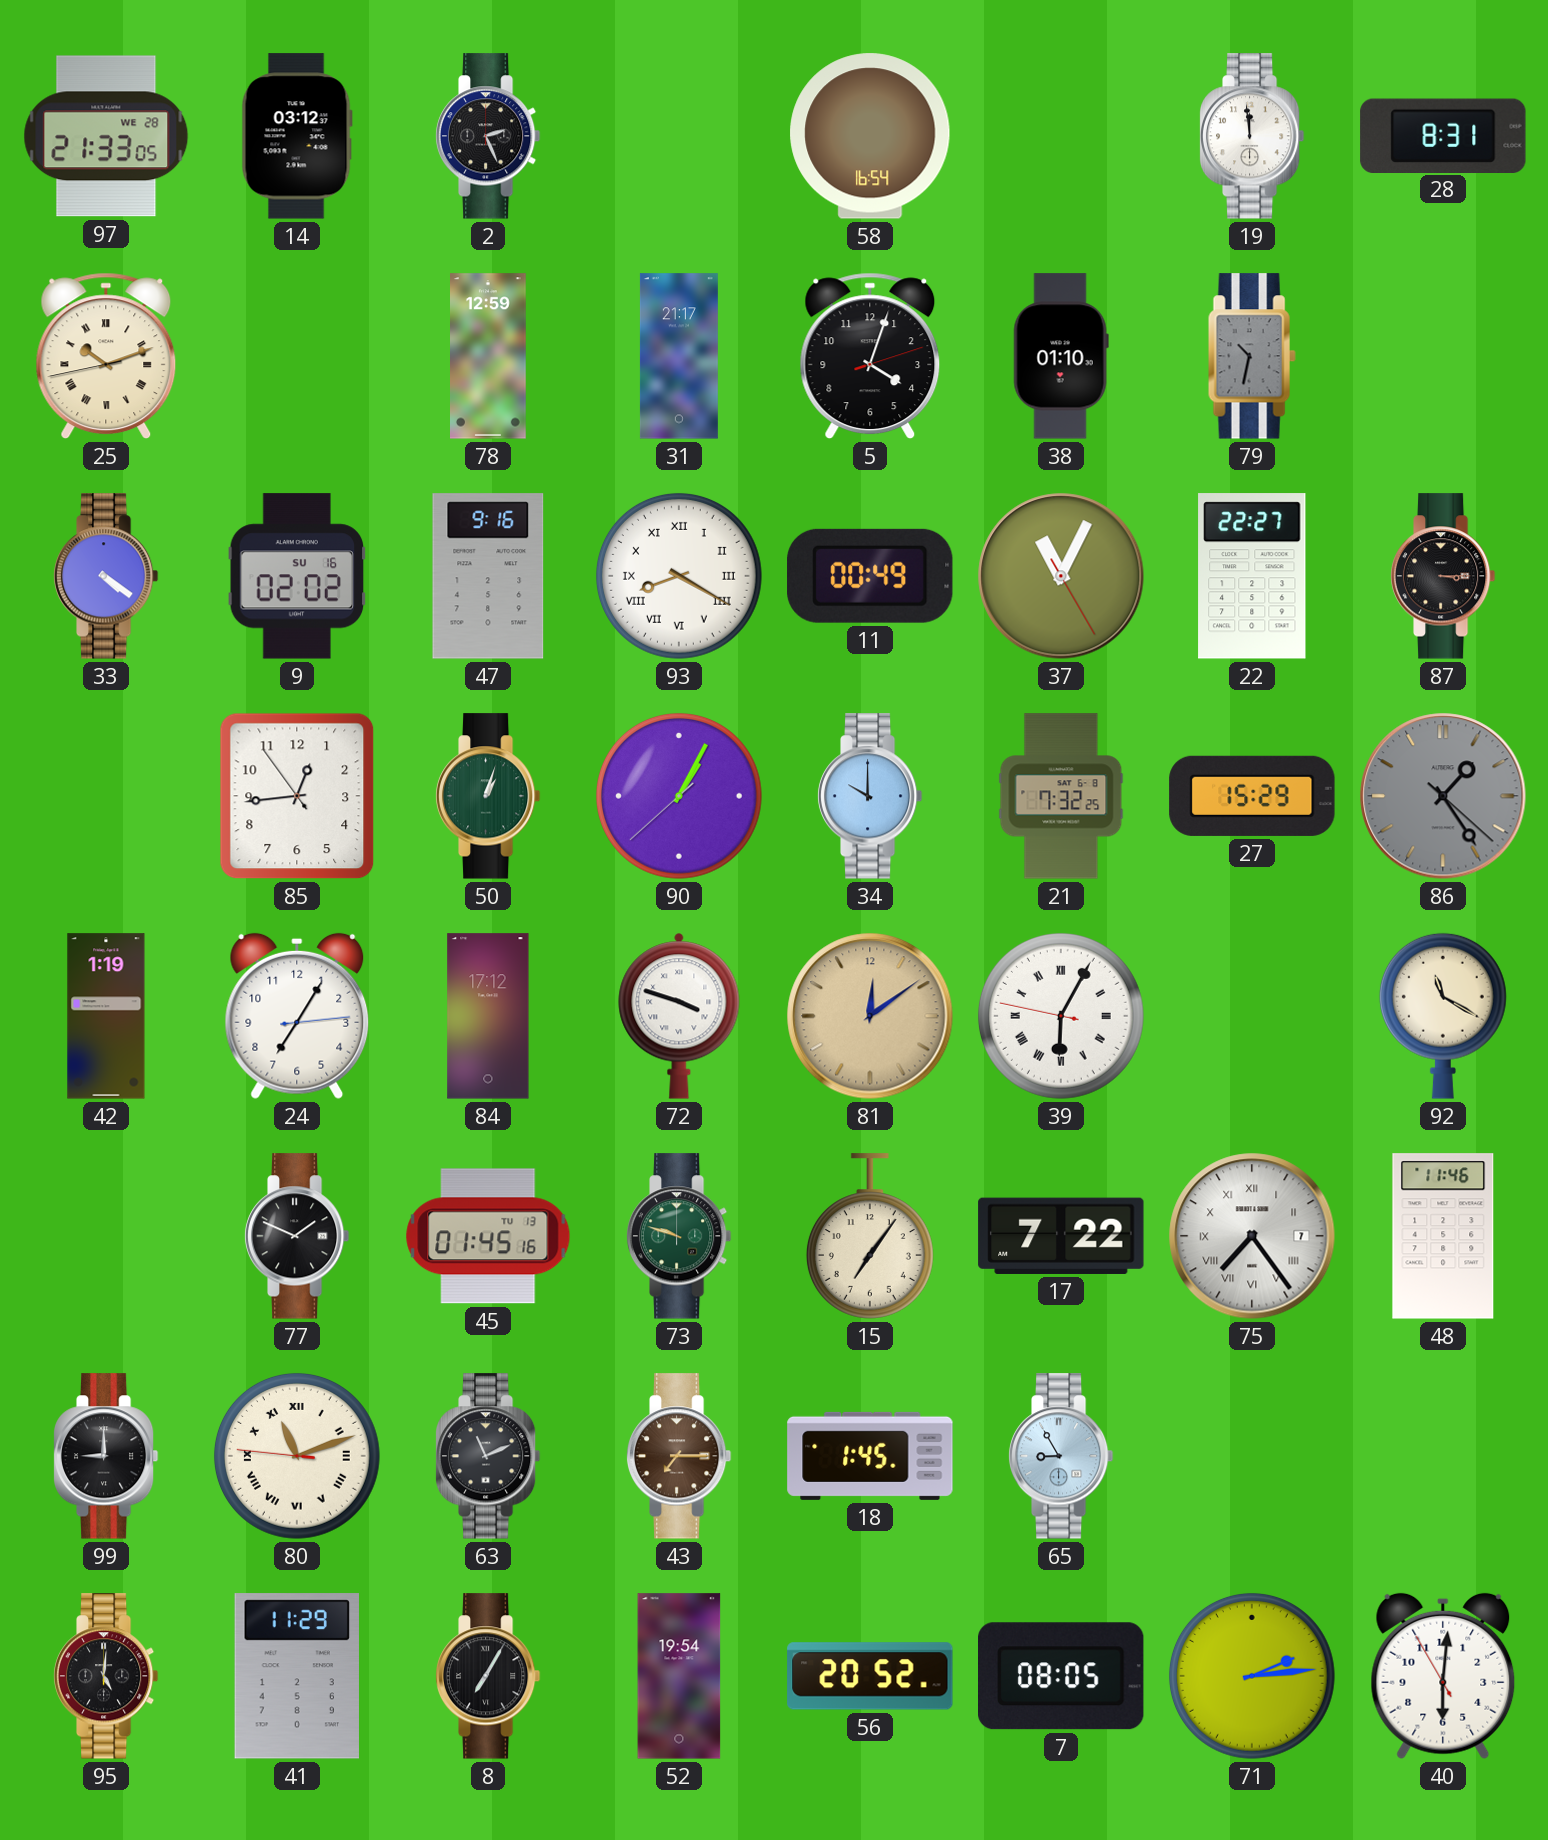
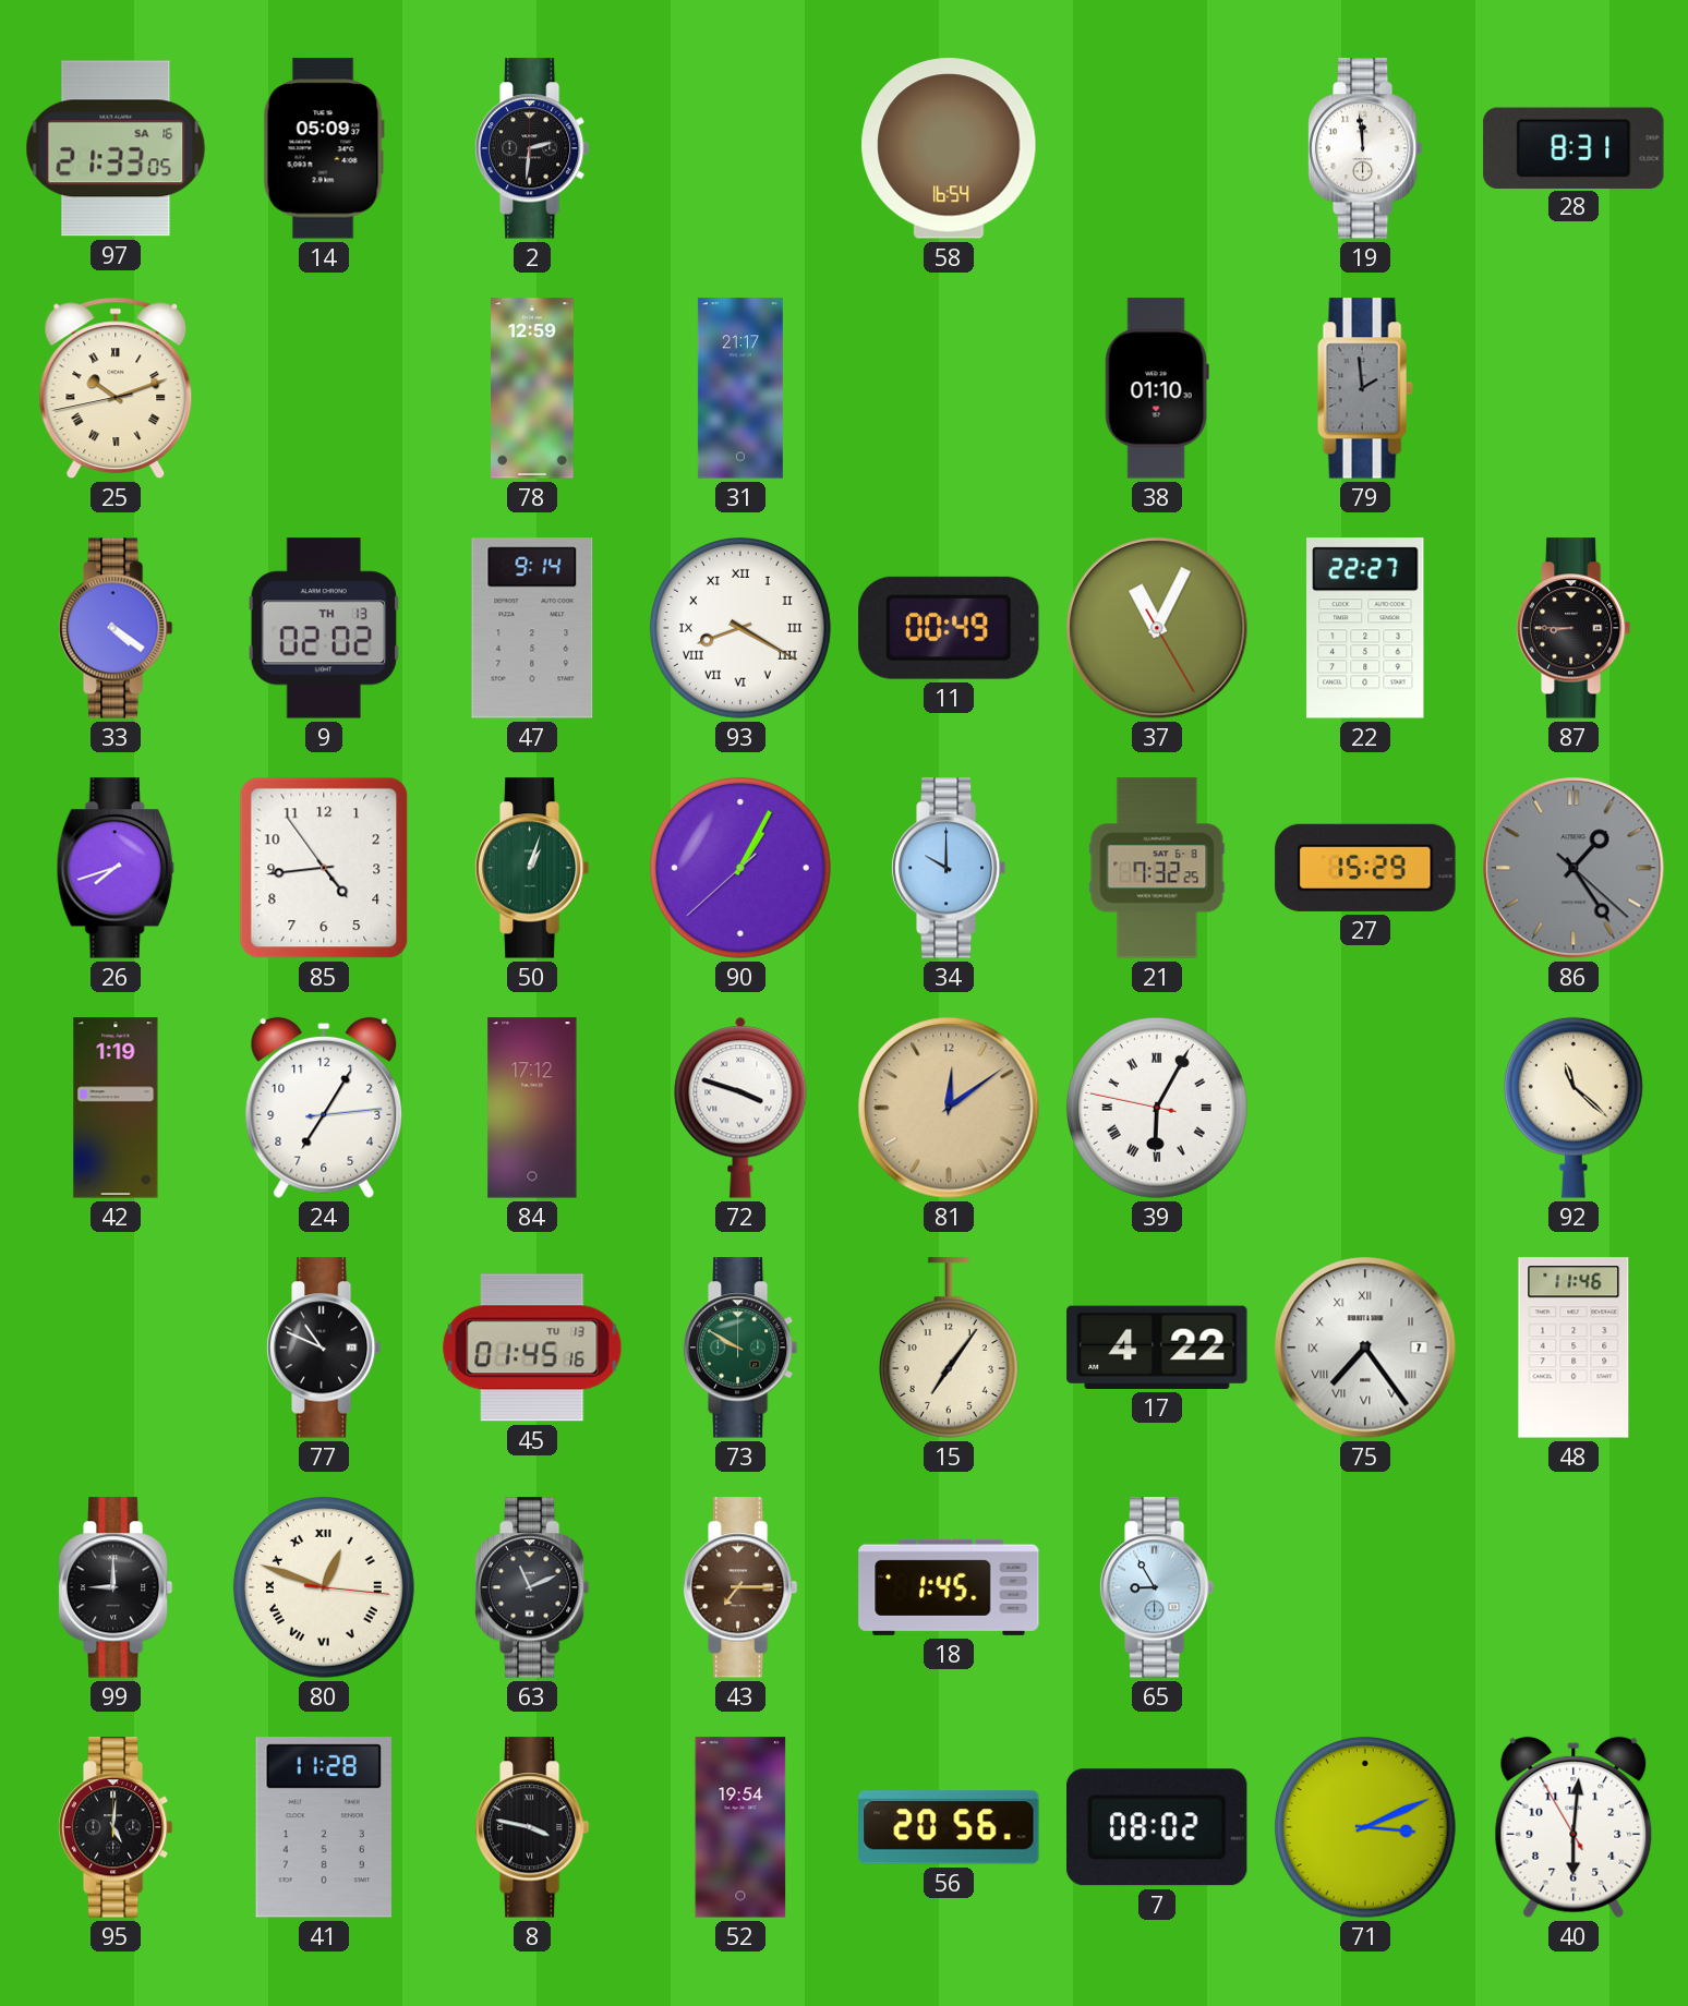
97 date: WE 28 -> SA 16
14: 03:12 -> 05:09
2: 2:26 -> 2:31
5: 4:03 -> none
79: 10:32 -> 1:59
9 date: SU 16 -> TH 13
47: 9:16 -> 9:14
87: 3:15 -> 8:45
26: none -> 7:42
85: 12:43 -> 4:43
92: 11:20 -> 11:22
77: 1:49 -> 10:49
73: 9:48 -> 9:50
17: 7:22 -> 4:22
80: 11:11 -> 12:48
41: 11:29 -> 11:28
8: 7:05 -> 3:47
56: 20:52 -> 20:56
7: 08:05 -> 08:02
71: 2:14 -> 3:11
